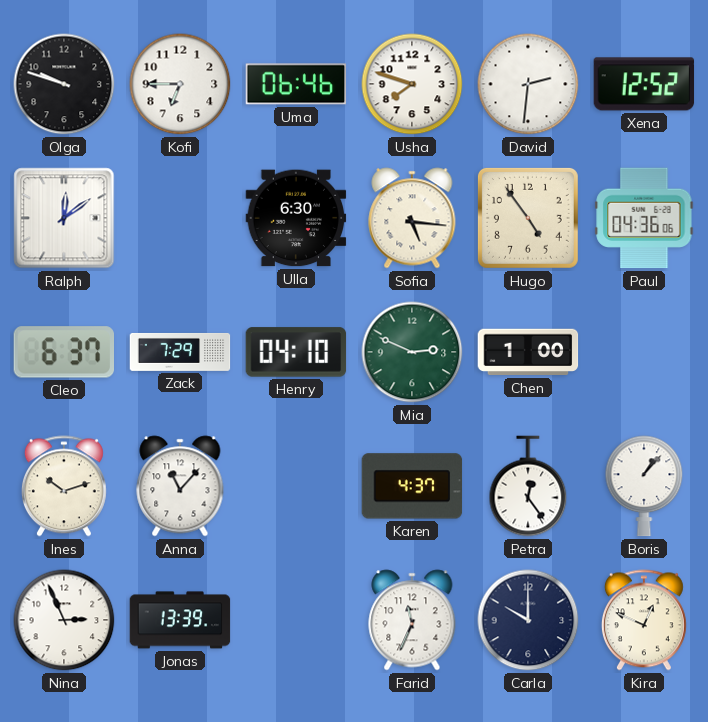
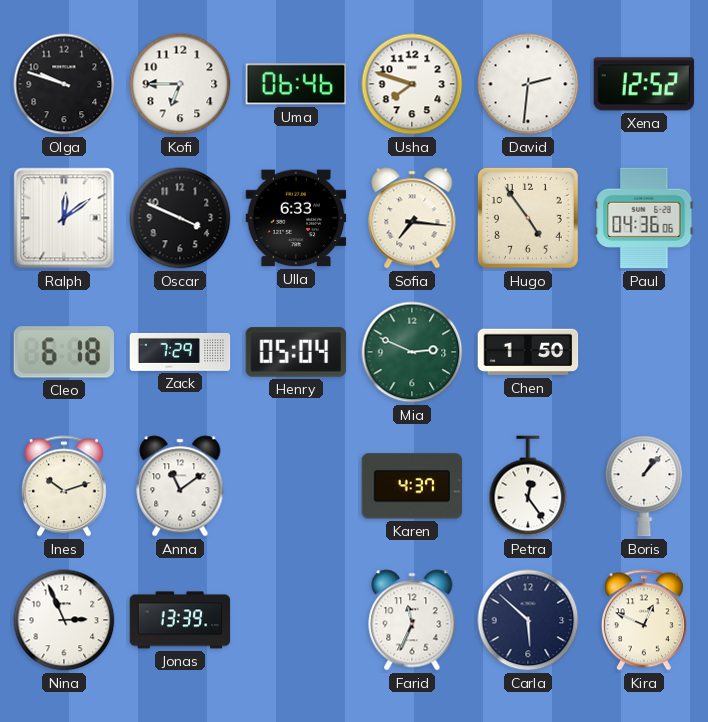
Oscar: none -> 3:49
Ulla: 6:30 -> 6:33
Sofia: 5:16 -> 7:16
Cleo: 6:37 -> 6:18
Henry: 04:10 -> 05:04
Chen: 1:00 -> 1:50
Anna: 11:07 -> 11:09
Carla: 10:00 -> 5:52
